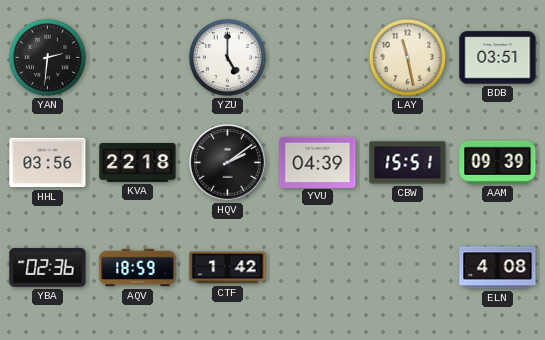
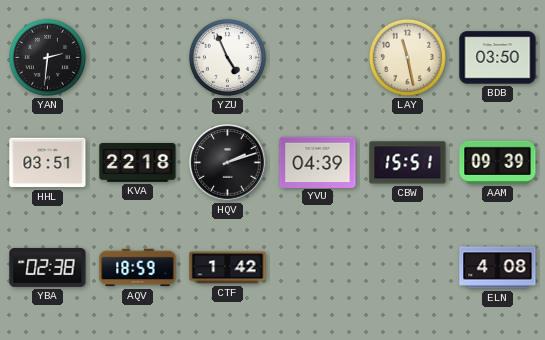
YZU: 5:00 -> 4:56
BDB: 03:51 -> 03:50
HHL: 03:56 -> 03:51
HQV: 2:09 -> 2:12
YBA: 02:36 -> 02:38
